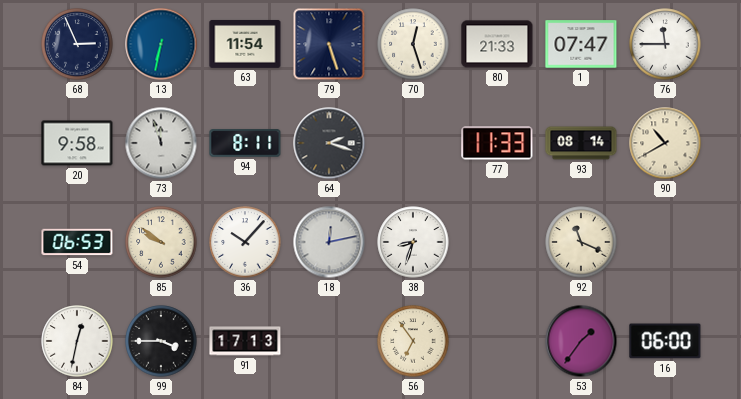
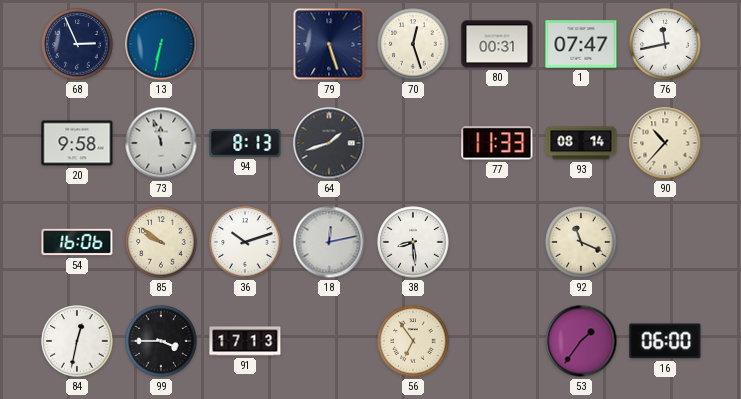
63: 11:54 -> none
80: 21:33 -> 00:31
76: 11:45 -> 11:43
94: 8:11 -> 8:13
64: 2:18 -> 1:42
90: 10:40 -> 10:37
54: 06:53 -> 16:06
36: 10:07 -> 10:12
38: 8:33 -> 8:29
